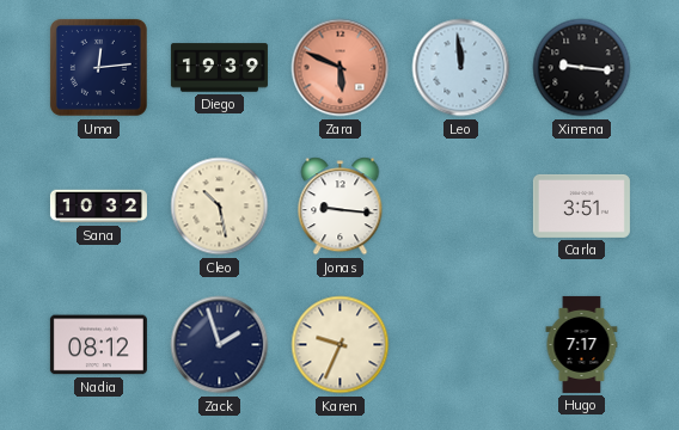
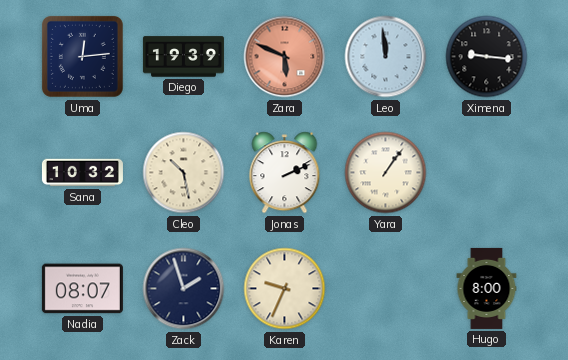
Jonas: 9:16 -> 2:11
Yara: none -> 1:06
Carla: 3:51 -> none
Nadia: 08:12 -> 08:07
Hugo: 7:17 -> 8:00
